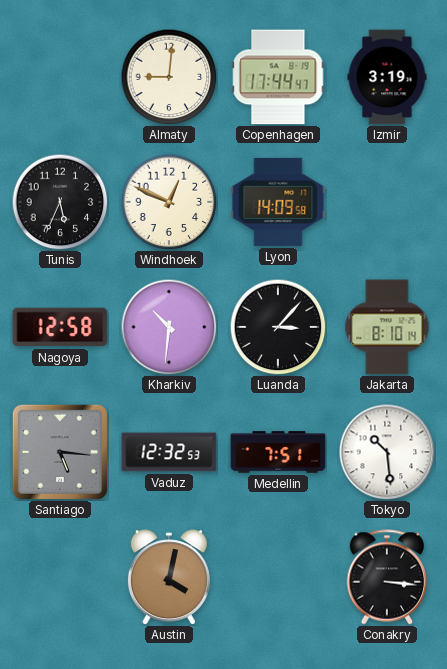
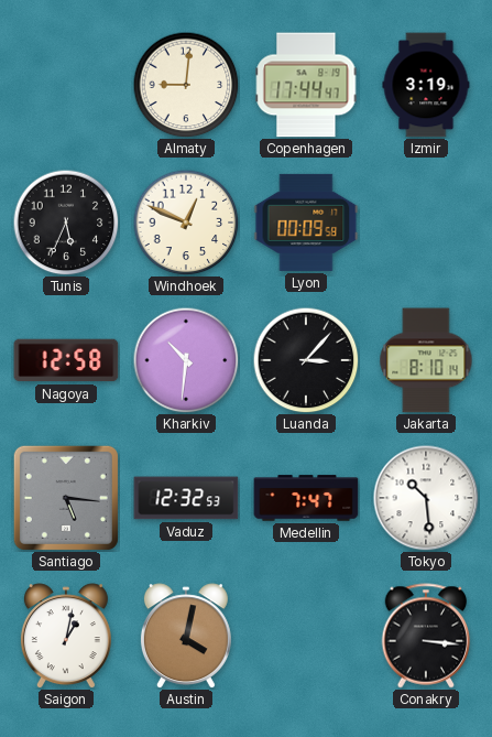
Lyon: 14:09 -> 00:09
Medellin: 7:51 -> 7:47
Saigon: none -> 1:02
